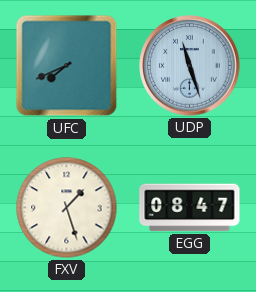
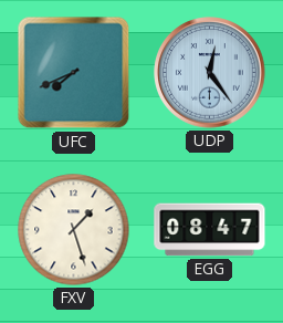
UDP: 11:27 -> 12:24
